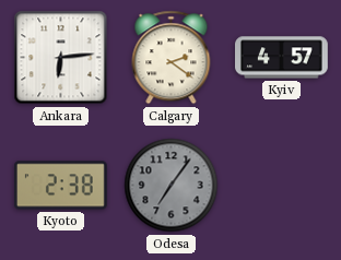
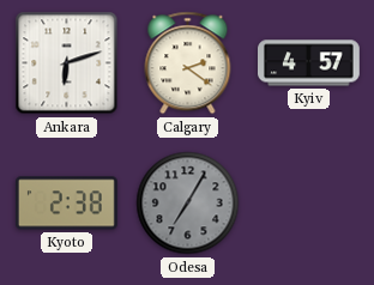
Ankara: 6:14 -> 6:12
Odesa: 7:06 -> 7:05
